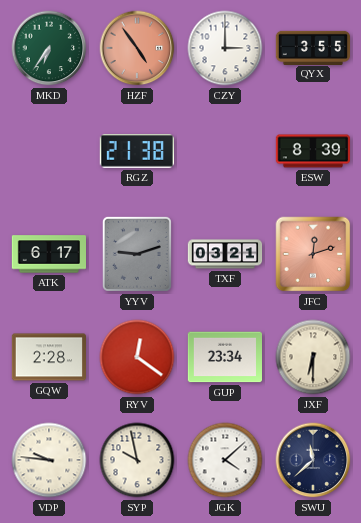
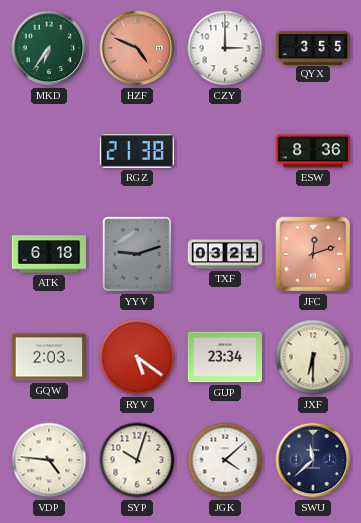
HZF: 4:54 -> 4:49
ESW: 8:39 -> 8:36
ATK: 6:17 -> 6:18
GQW: 2:28 -> 2:03
RYV: 12:21 -> 5:21
VDP: 9:46 -> 4:46
SYP: 9:58 -> 10:03
